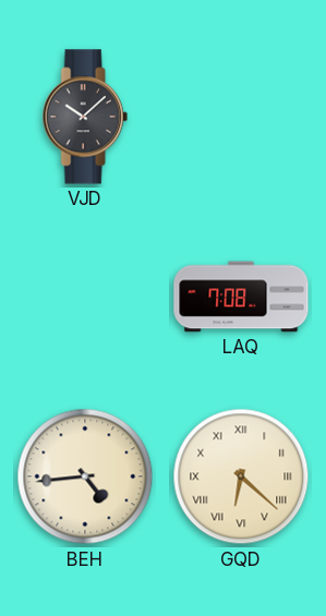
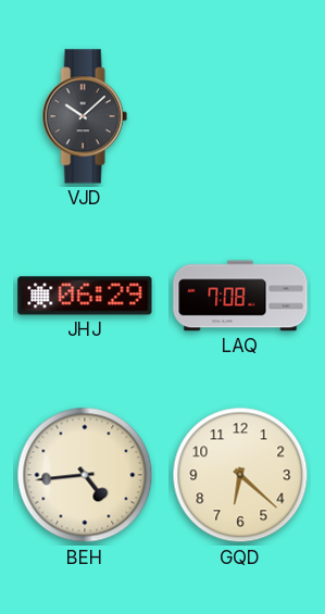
JHJ: none -> 06:29
GQD numerals: Roman -> Arabic
